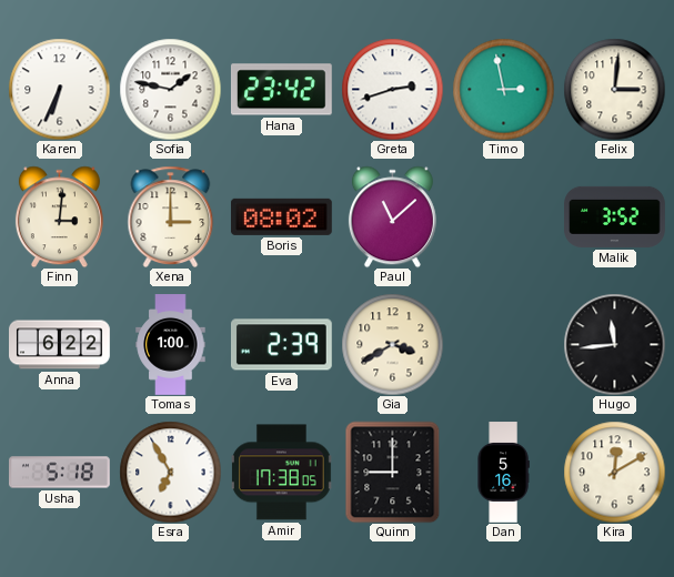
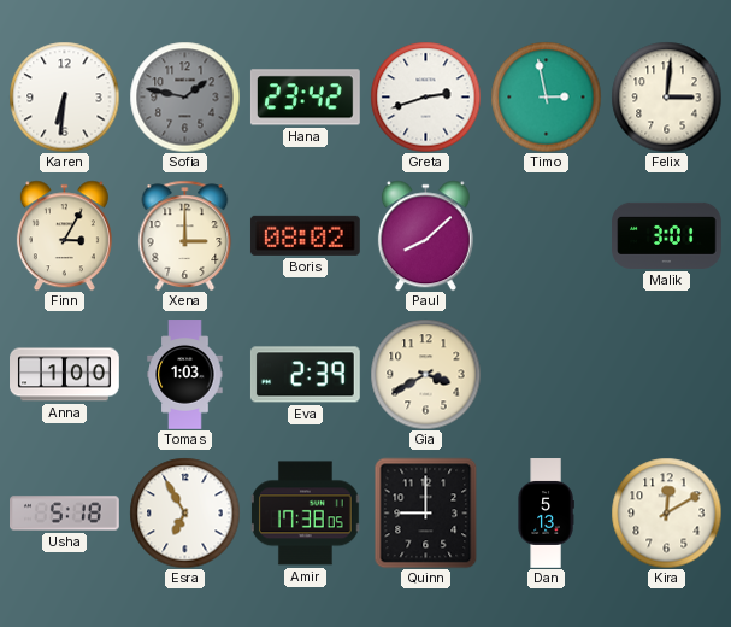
Karen: 6:34 -> 6:31
Sofia dial: white -> grey
Finn: 3:01 -> 3:05
Paul: 11:08 -> 8:08
Malik: 3:52 -> 3:01
Anna: 6:22 -> 1:00
Tomas: 1:00 -> 1:03
Hugo: 11:44 -> none
Dan: 5:16 -> 5:13
